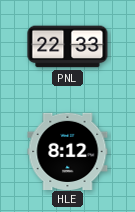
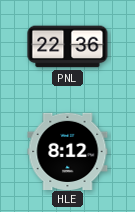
PNL: 22:33 -> 22:36
